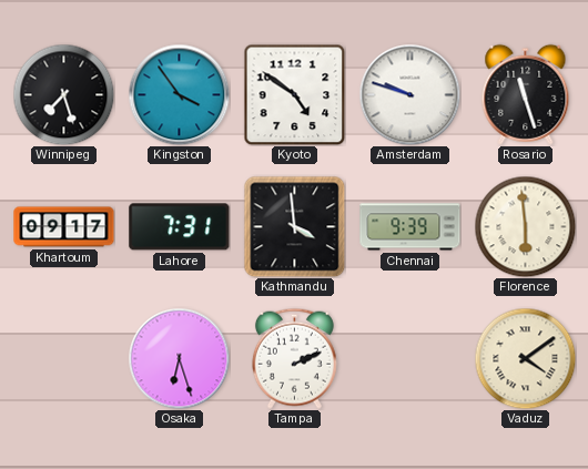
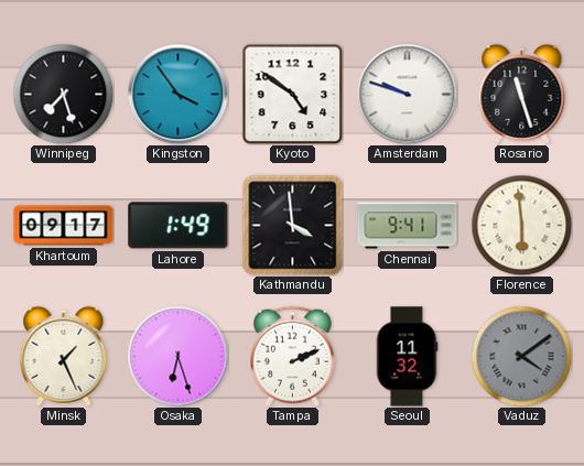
Lahore: 7:31 -> 1:49
Chennai: 9:39 -> 9:41
Minsk: none -> 1:26
Seoul: none -> 11:32
Vaduz dial: cream -> grey
